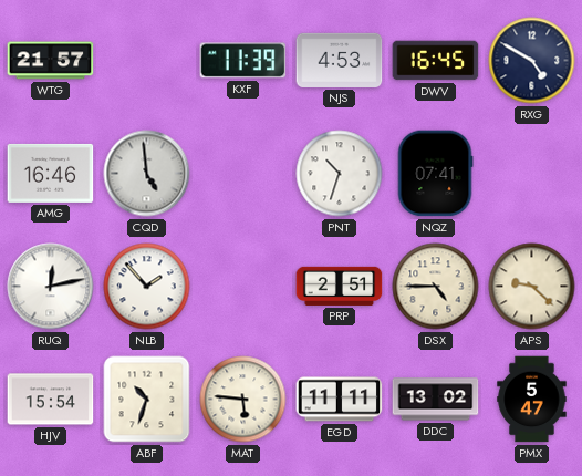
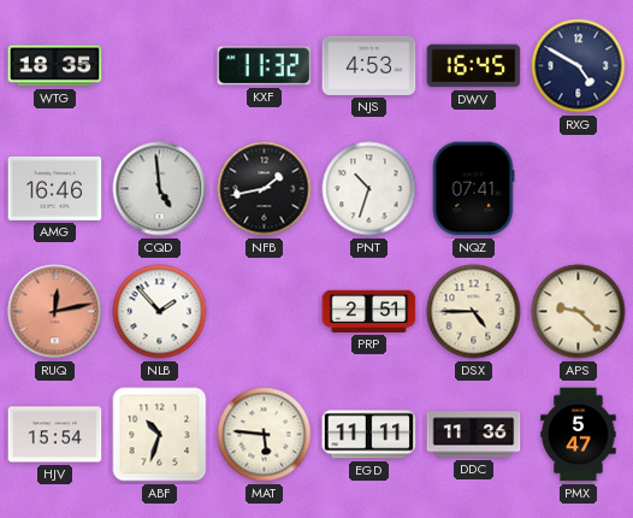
WTG: 21:57 -> 18:35
KXF: 11:39 -> 11:32
NFB: none -> 1:43
RUQ dial: white -> salmon
DDC: 13:02 -> 11:36
